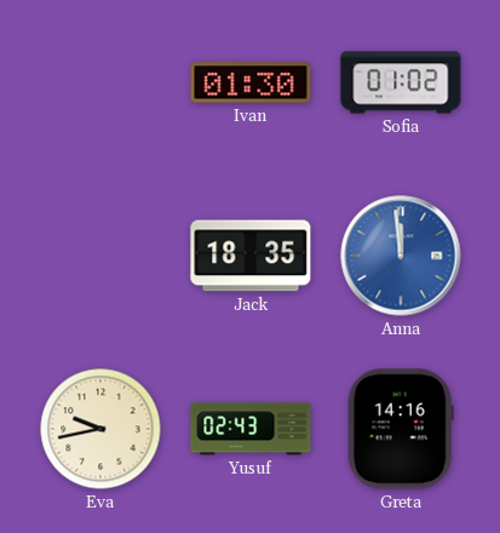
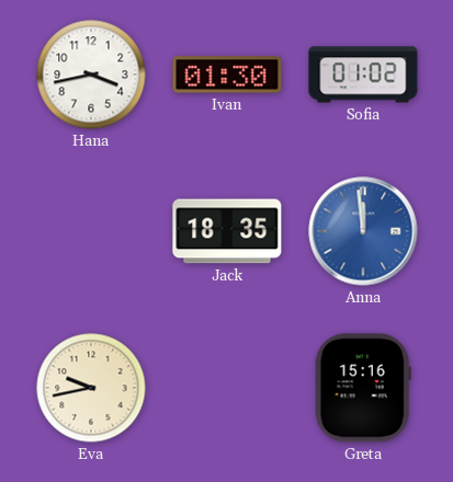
Hana: none -> 3:43
Yusuf: 02:43 -> none
Greta: 14:16 -> 15:16
